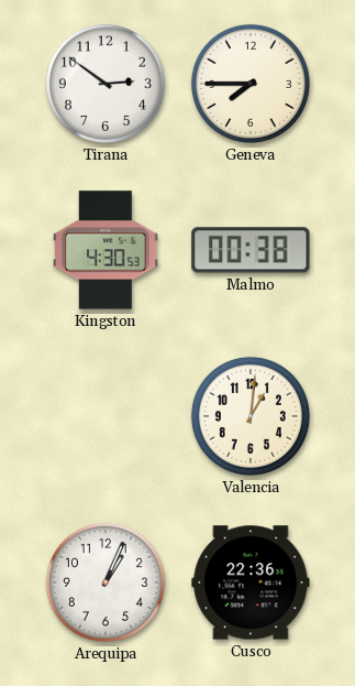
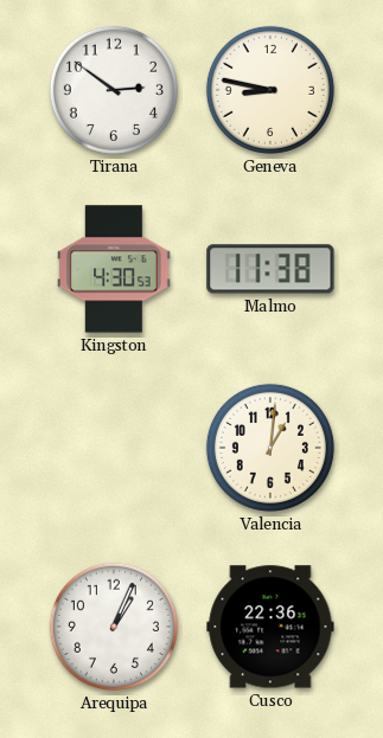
Geneva: 7:45 -> 8:47
Malmo: 00:38 -> 11:38
